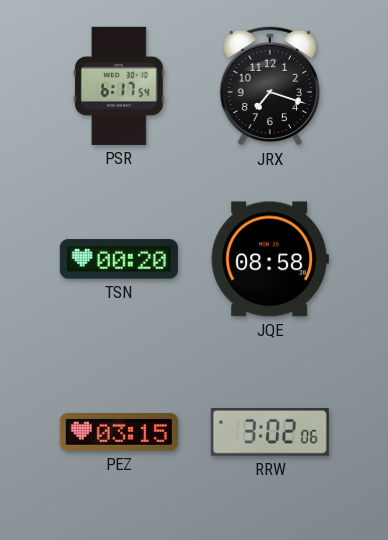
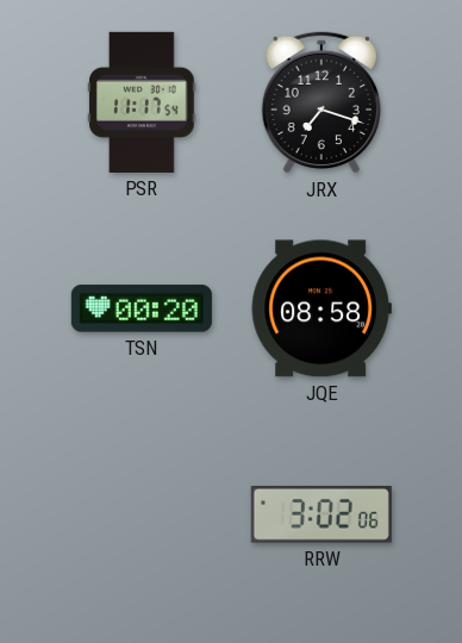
PSR: 6:17 -> 11:17
PEZ: 03:15 -> none
